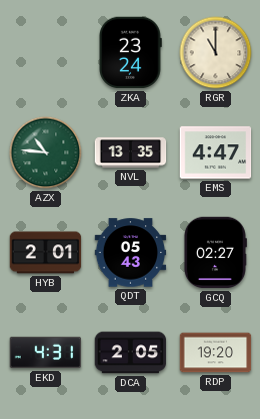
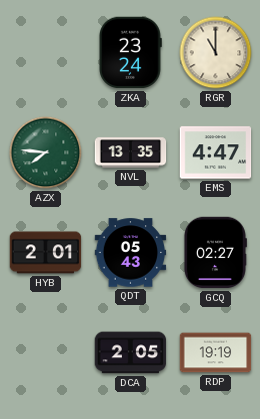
AZX: 10:46 -> 7:46
EKD: 4:31 -> none
RDP: 19:20 -> 19:19
